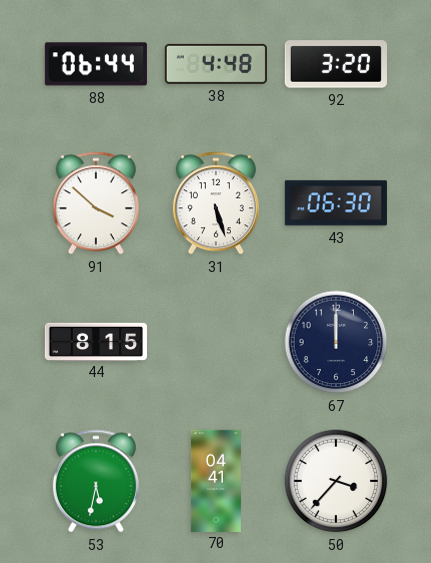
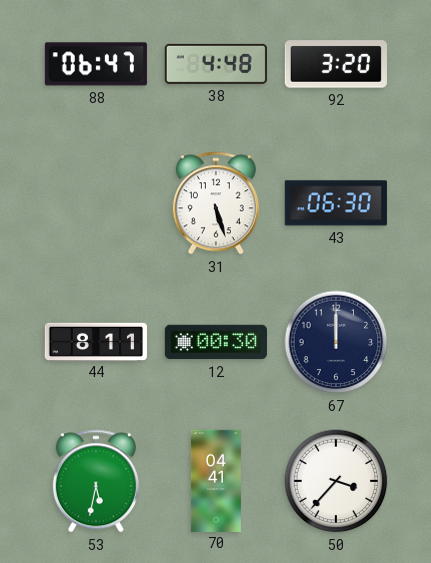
88: 06:44 -> 06:47
91: 3:52 -> none
44: 8:15 -> 8:11
12: none -> 00:30
